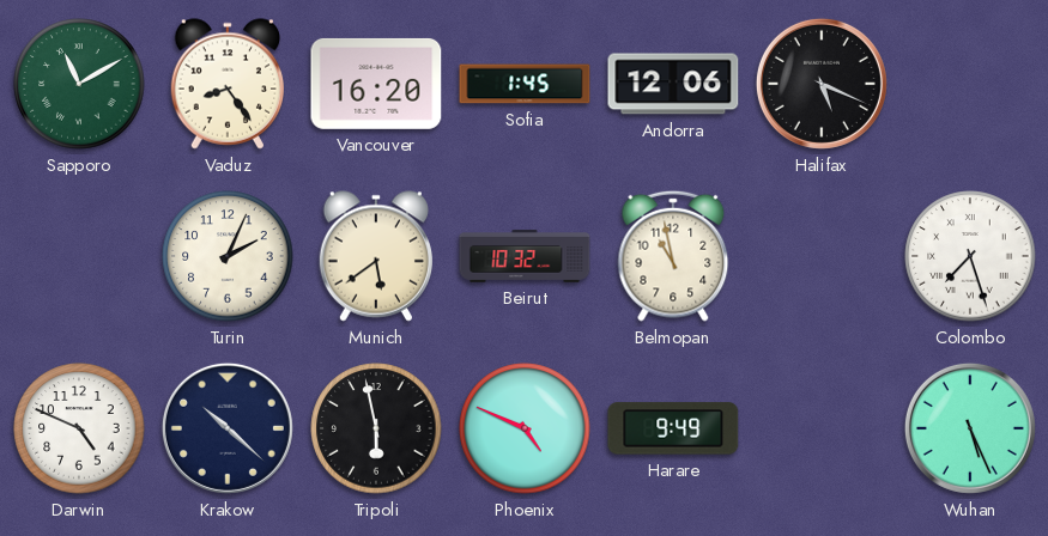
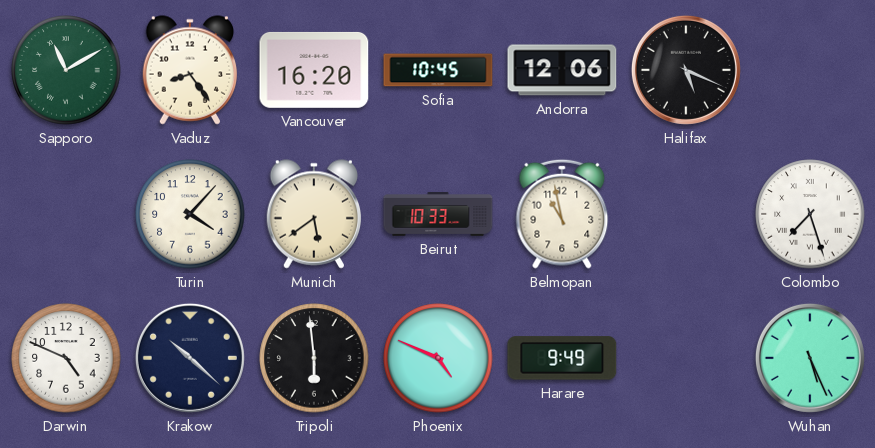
Sofia: 1:45 -> 10:45
Turin: 2:04 -> 4:07
Beirut: 10:32 -> 10:33
Tripoli: 5:58 -> 5:59
